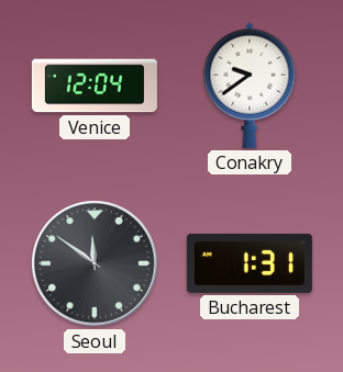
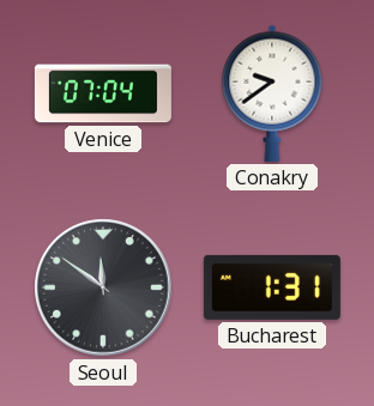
Venice: 12:04 -> 07:04
